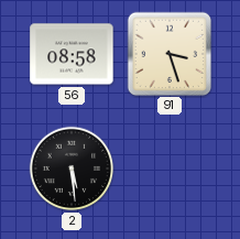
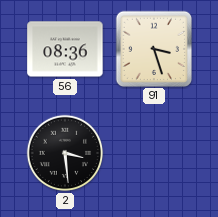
56: 08:58 -> 08:36
2: 5:29 -> 3:29
